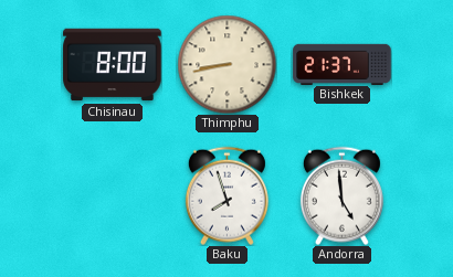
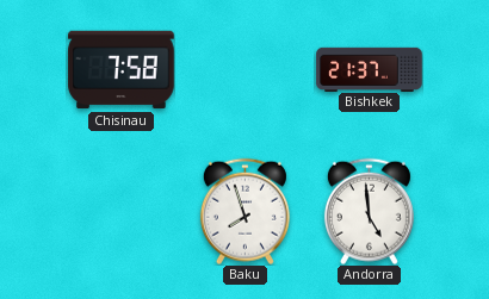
Chisinau: 8:00 -> 7:58
Thimphu: 8:43 -> none
